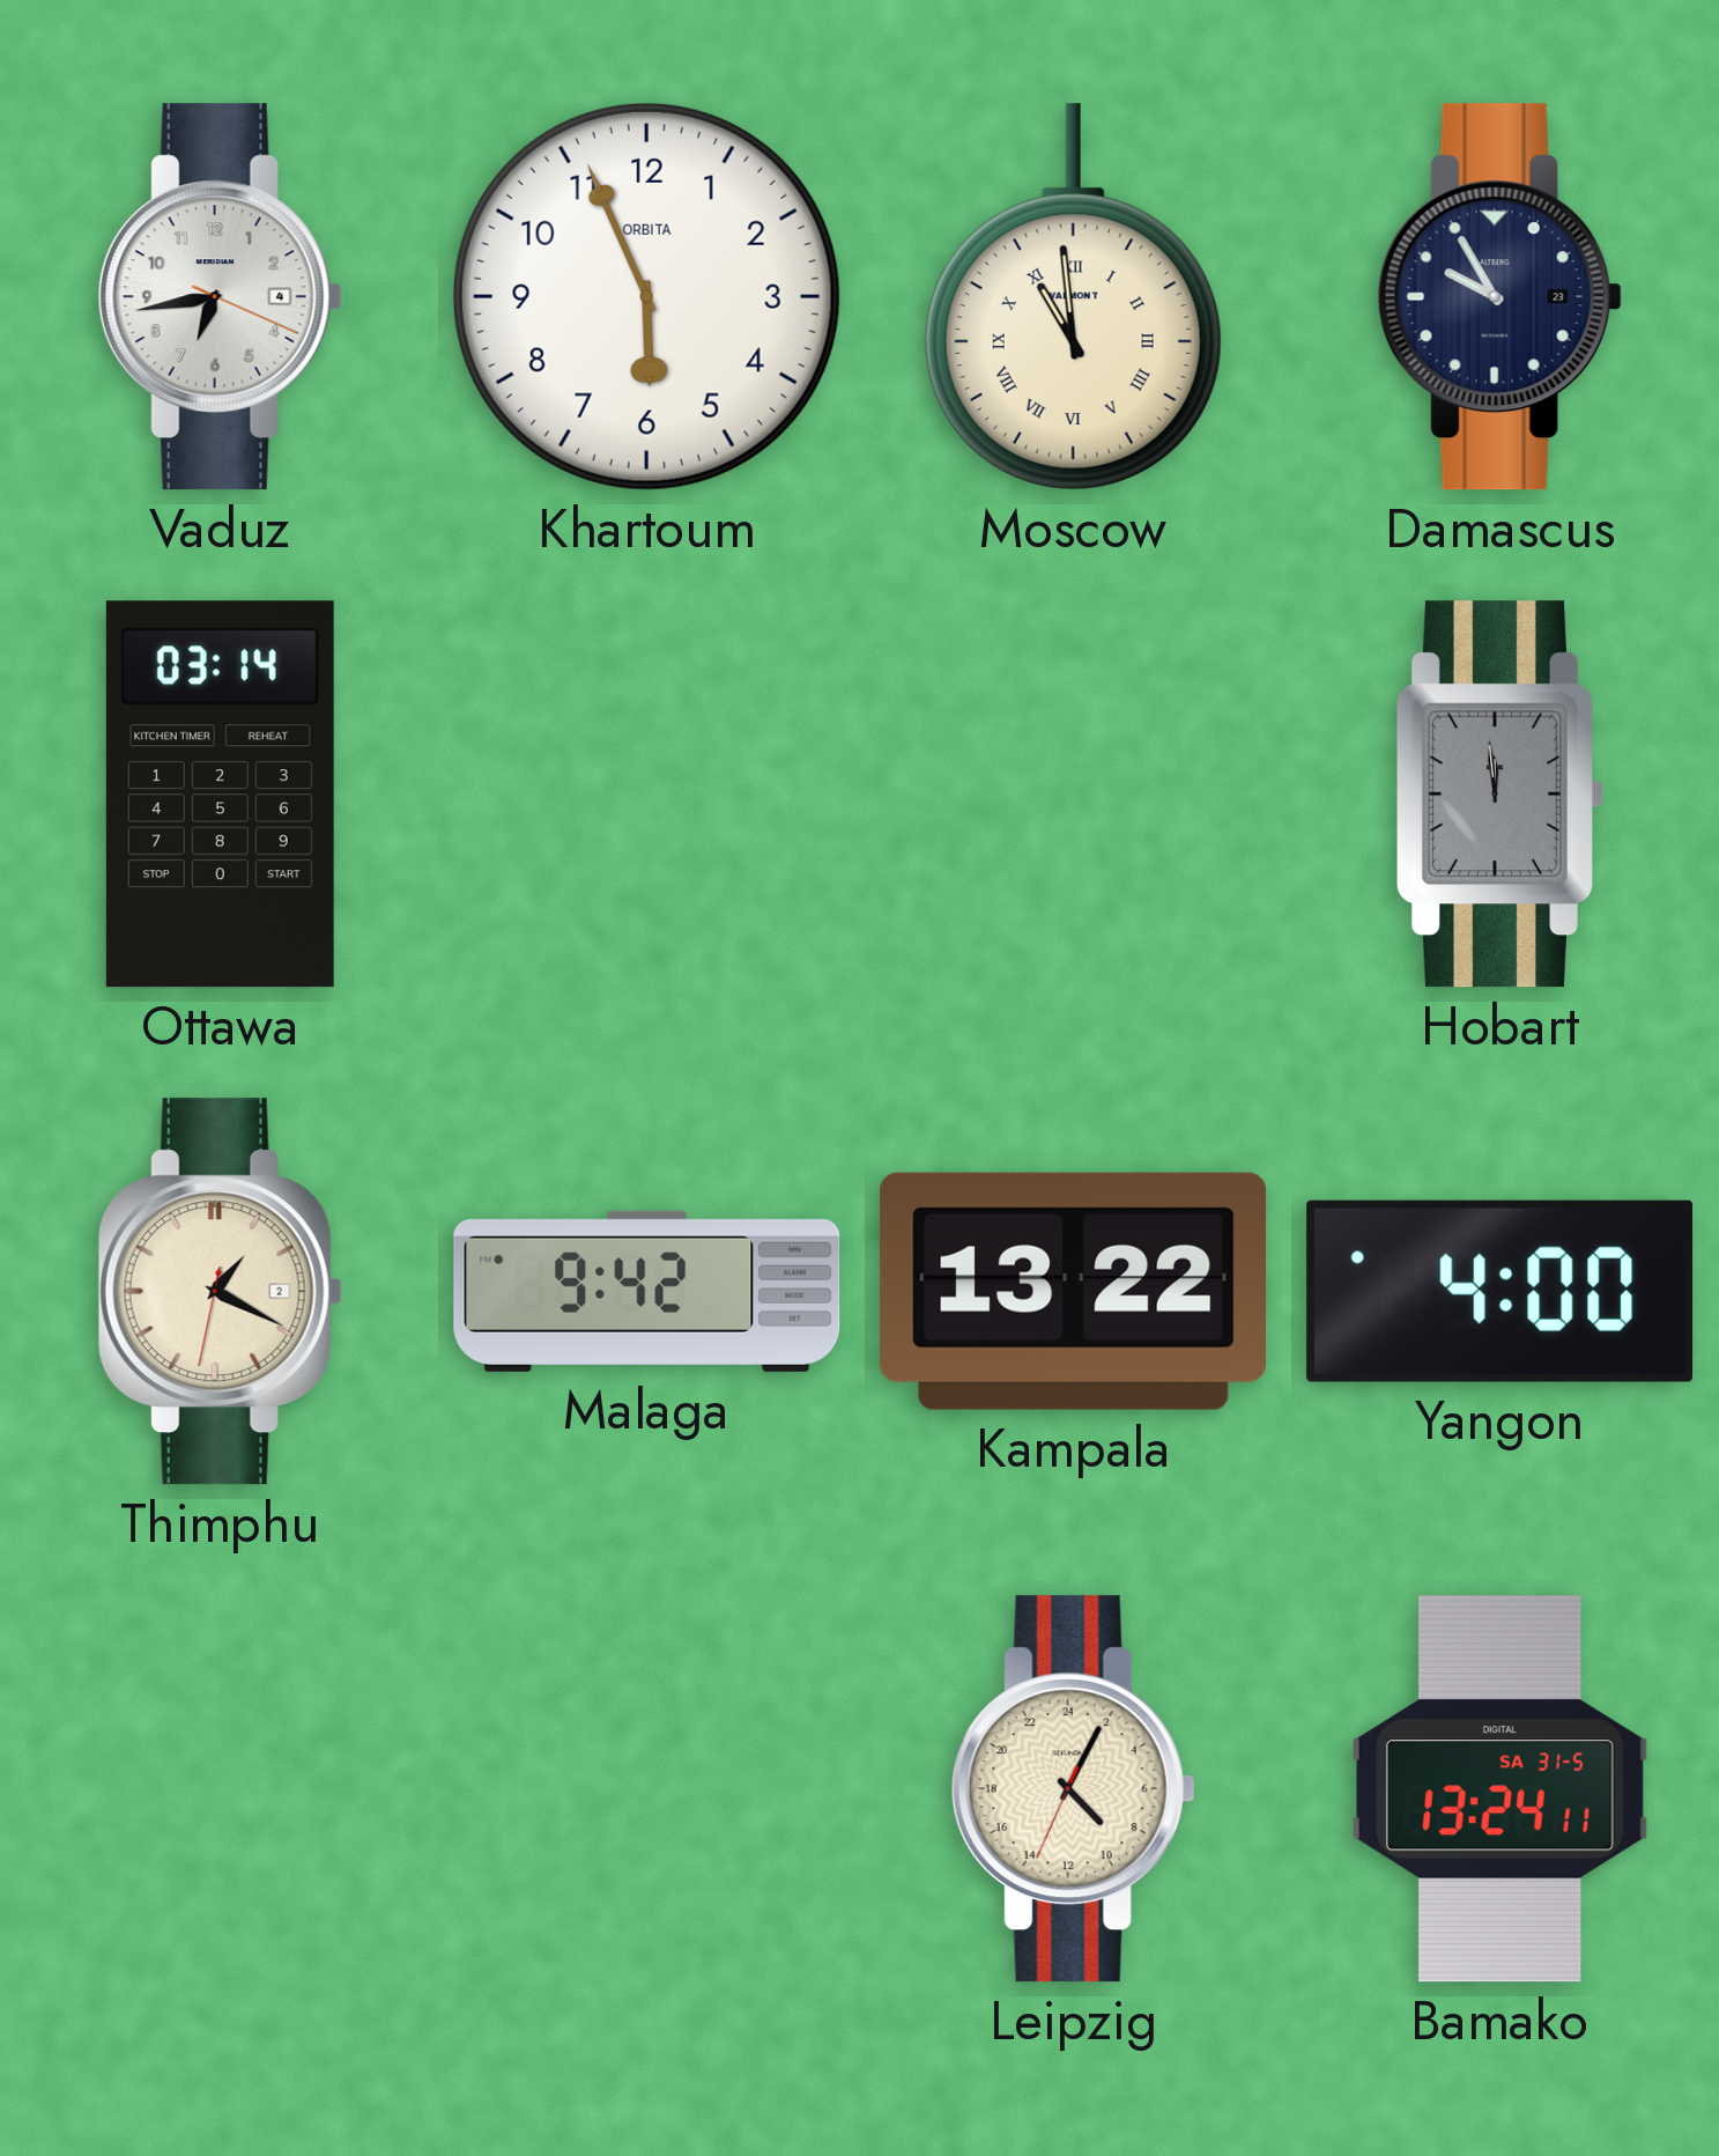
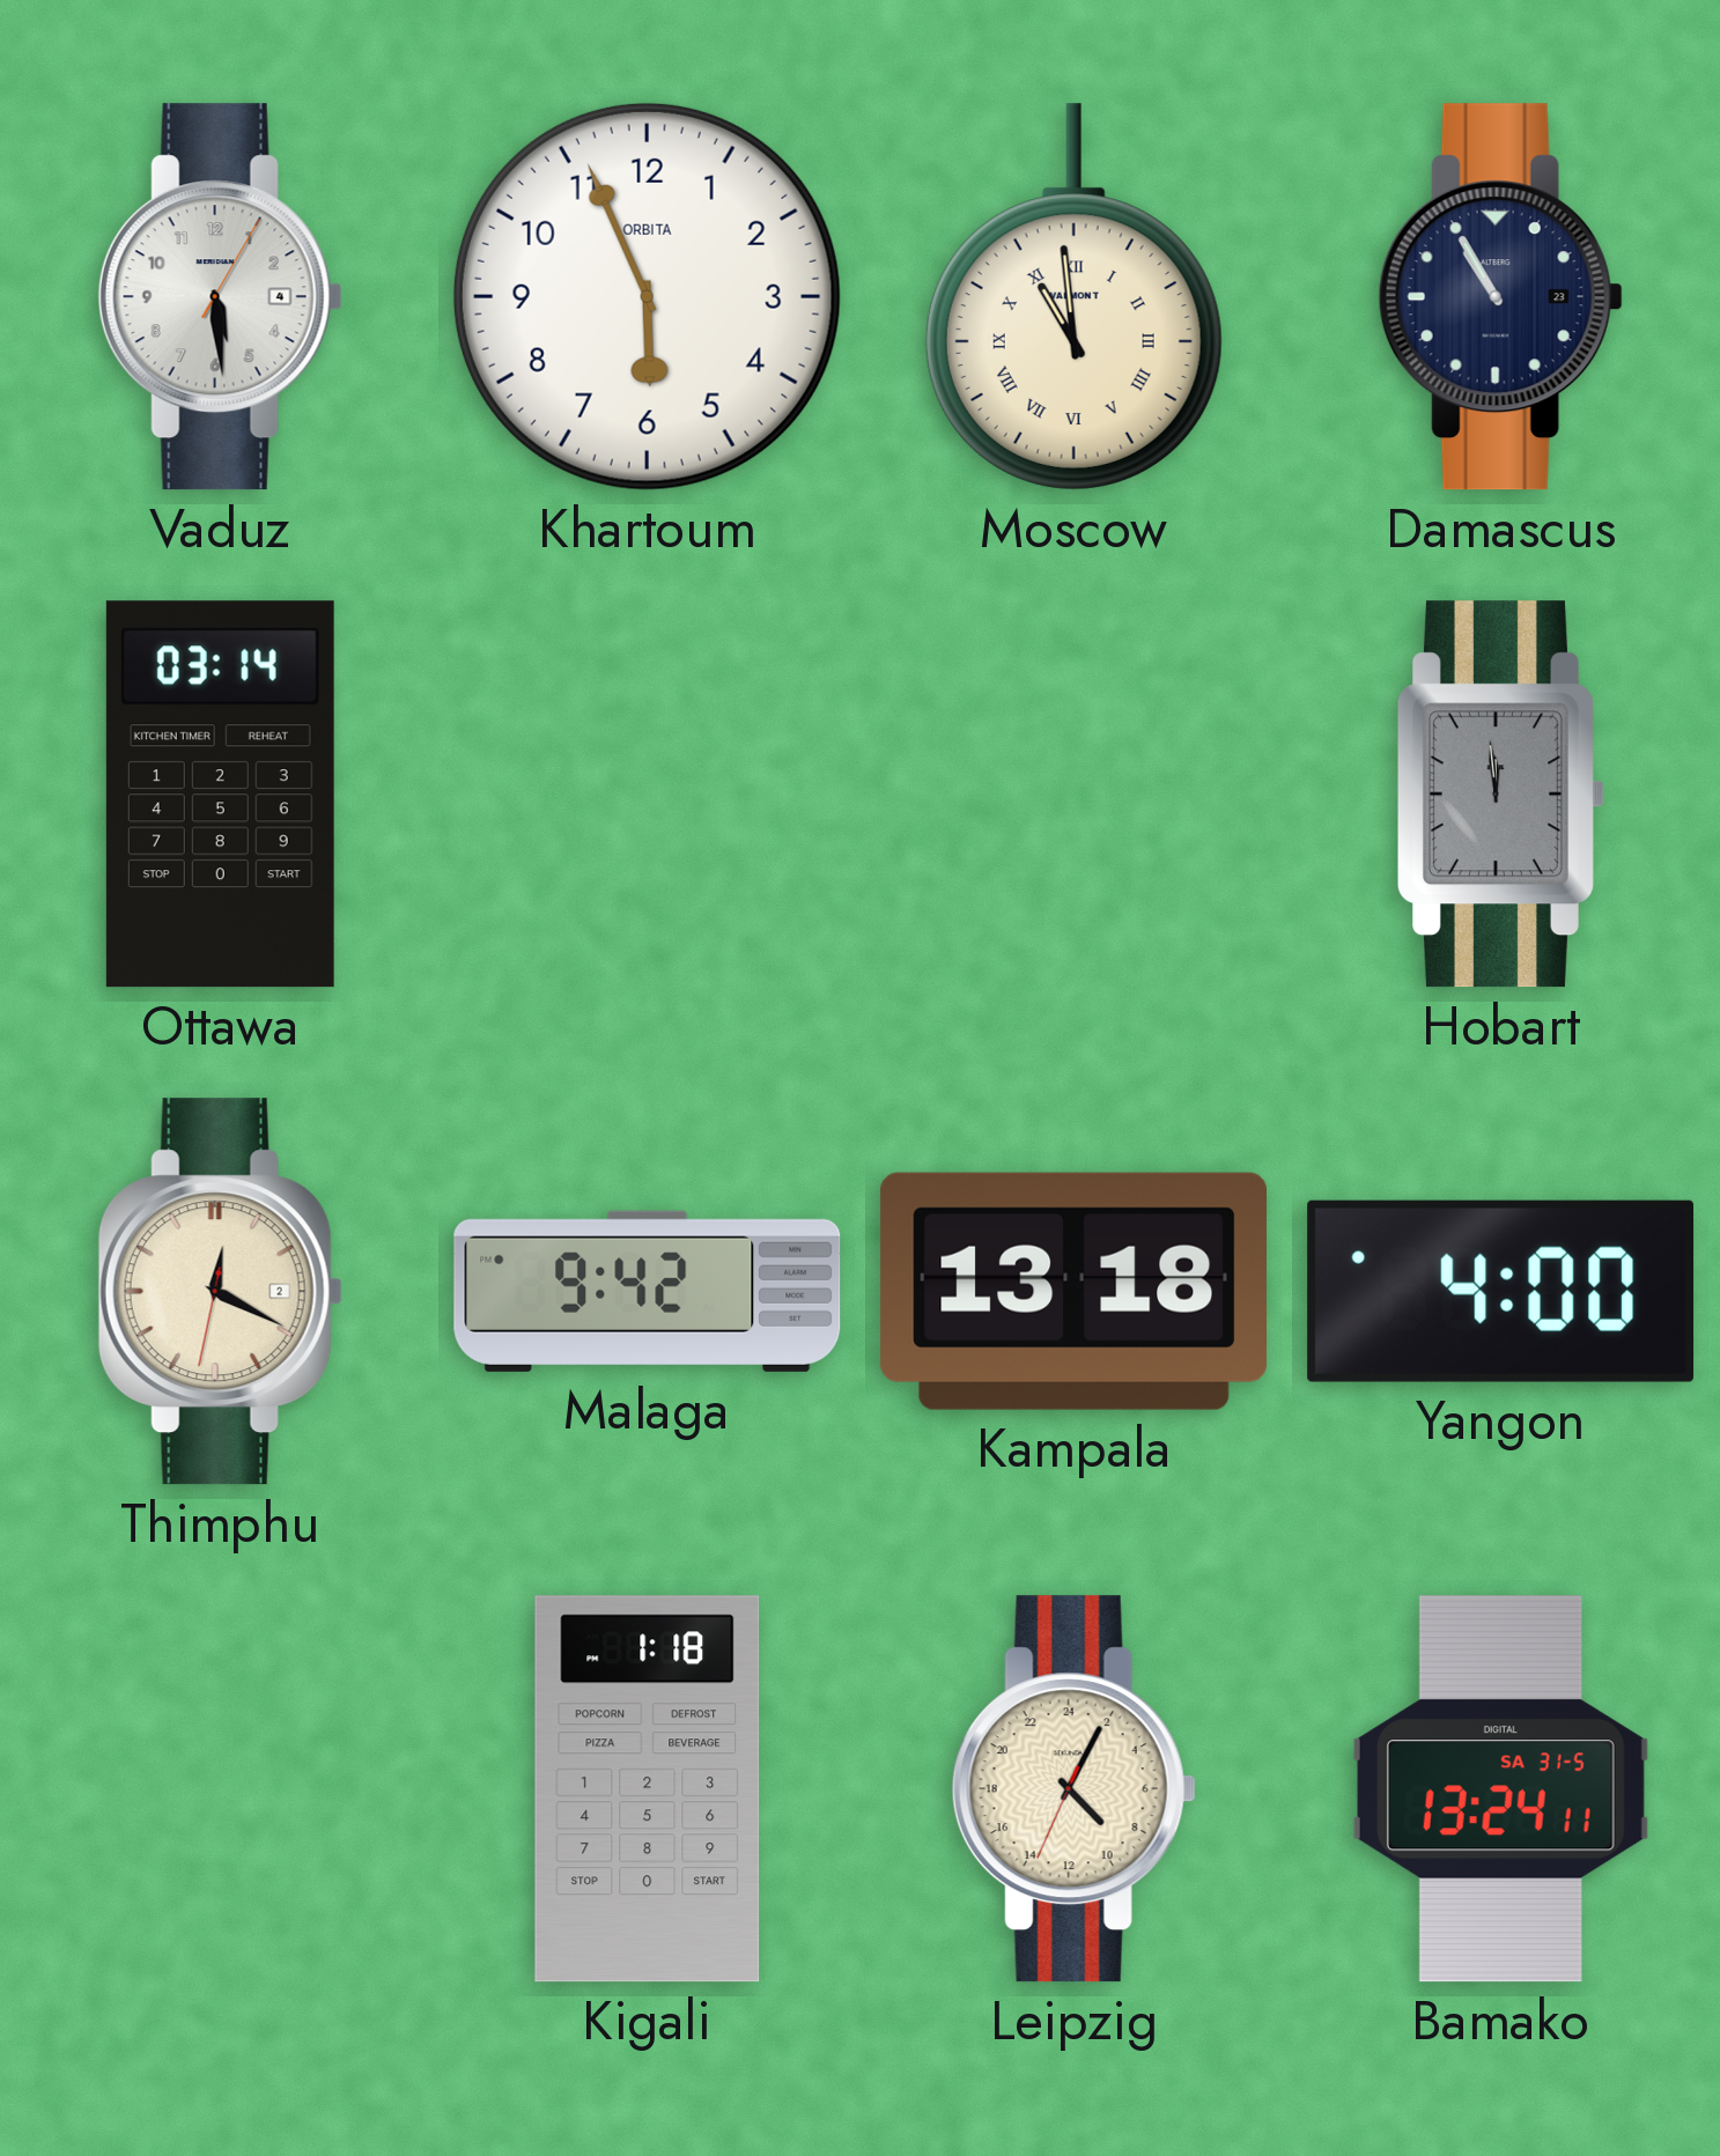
Vaduz: 6:43 -> 5:29
Damascus: 9:55 -> 10:55
Thimphu: 1:19 -> 12:19
Kampala: 13:22 -> 13:18
Kigali: none -> 1:18
